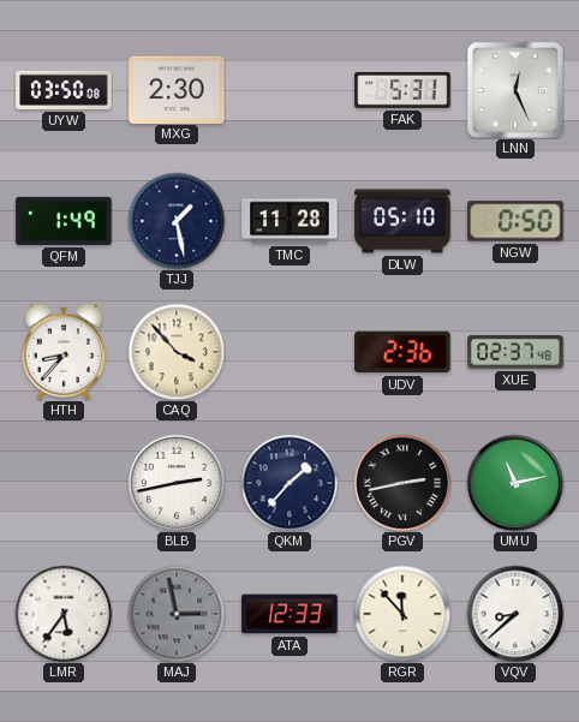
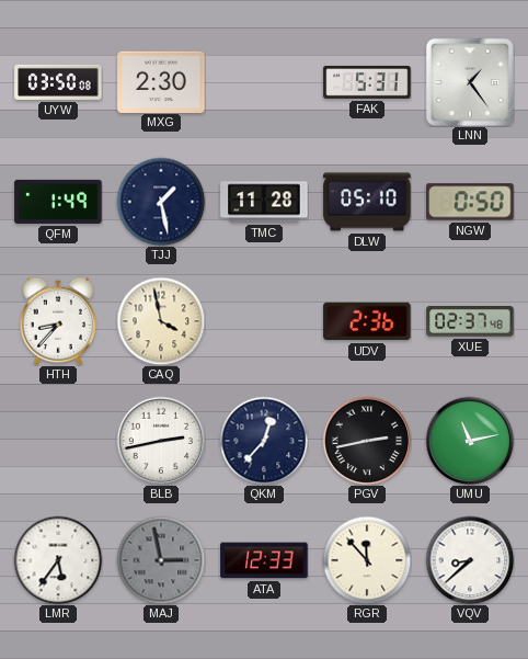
LNN: 12:26 -> 1:24
CAQ: 3:53 -> 3:58
QKM: 1:37 -> 12:37
